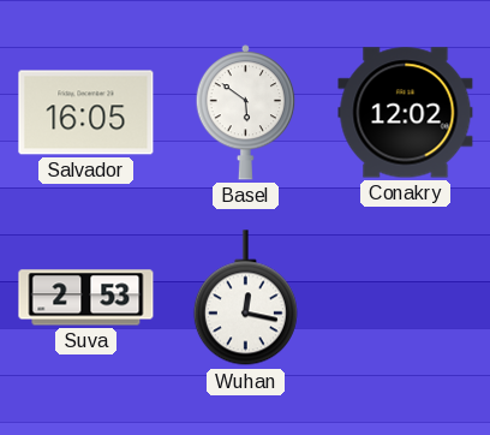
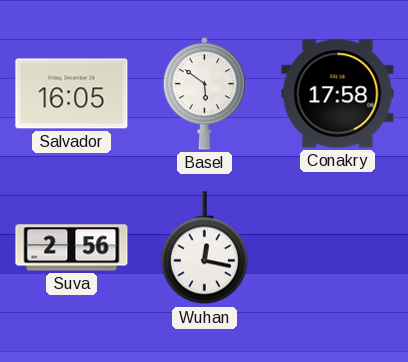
Conakry: 12:02 -> 17:58
Suva: 2:53 -> 2:56
